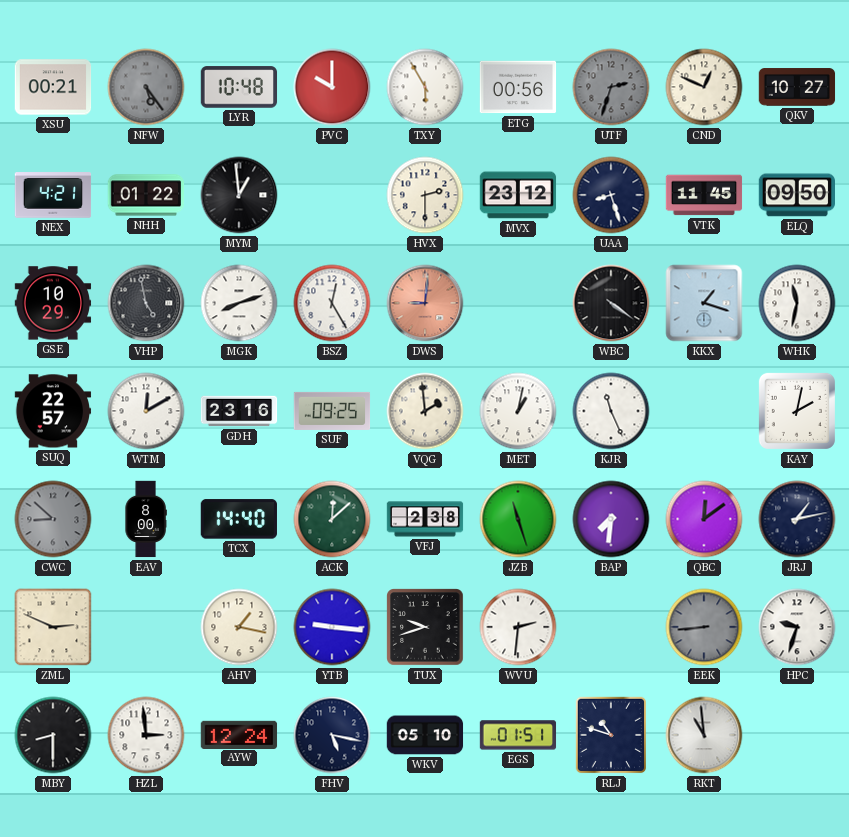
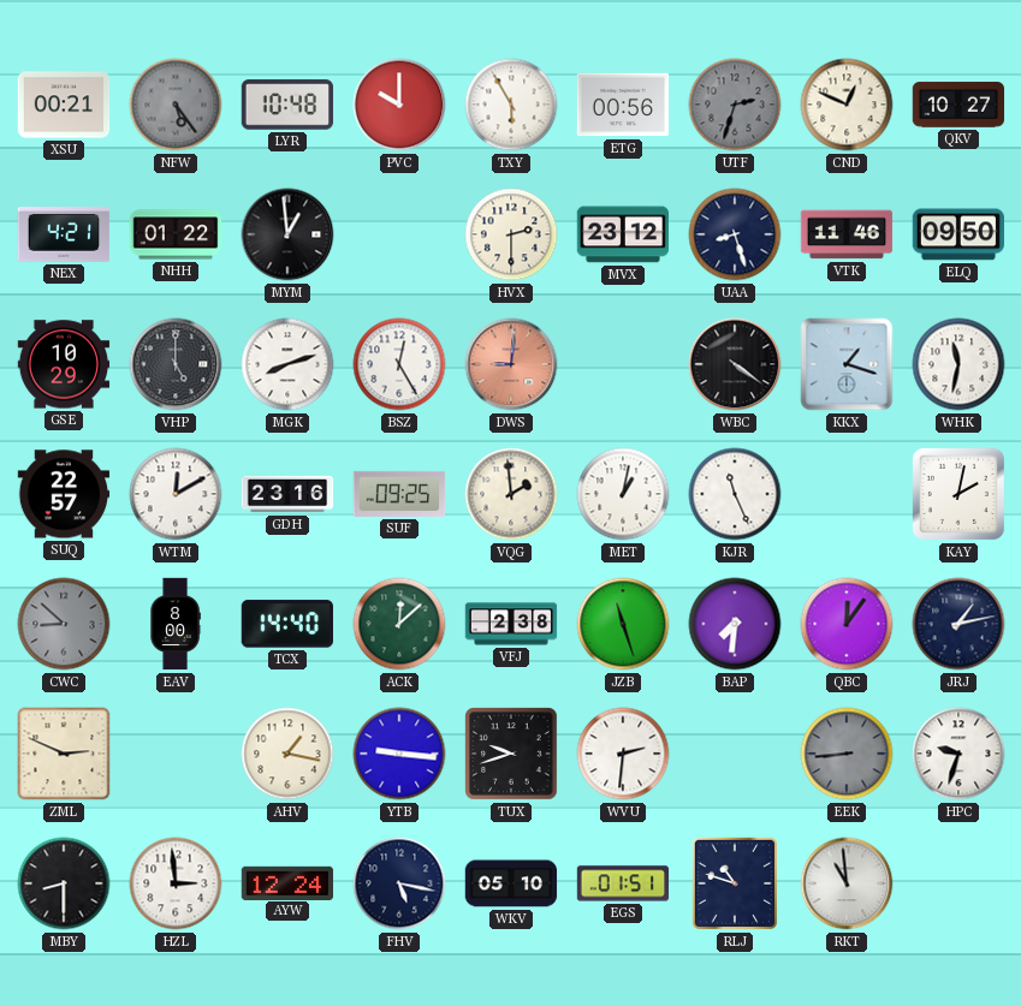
VTK: 11:45 -> 11:46
VHP: 4:58 -> 5:00
QBC: 12:09 -> 12:06
